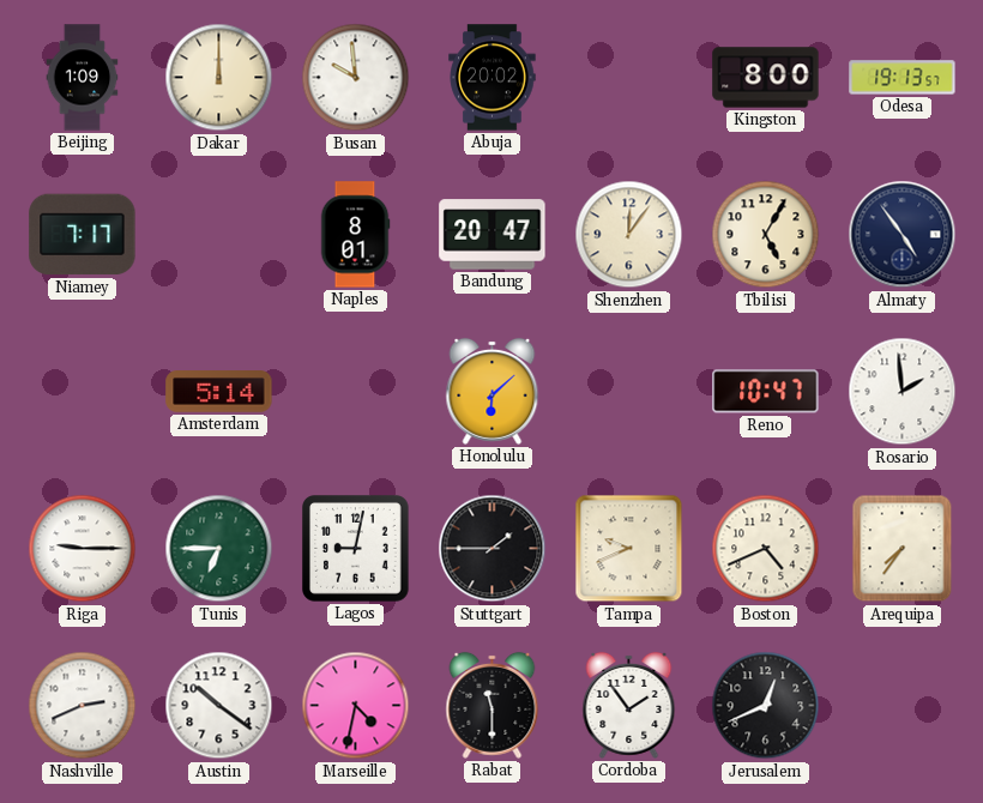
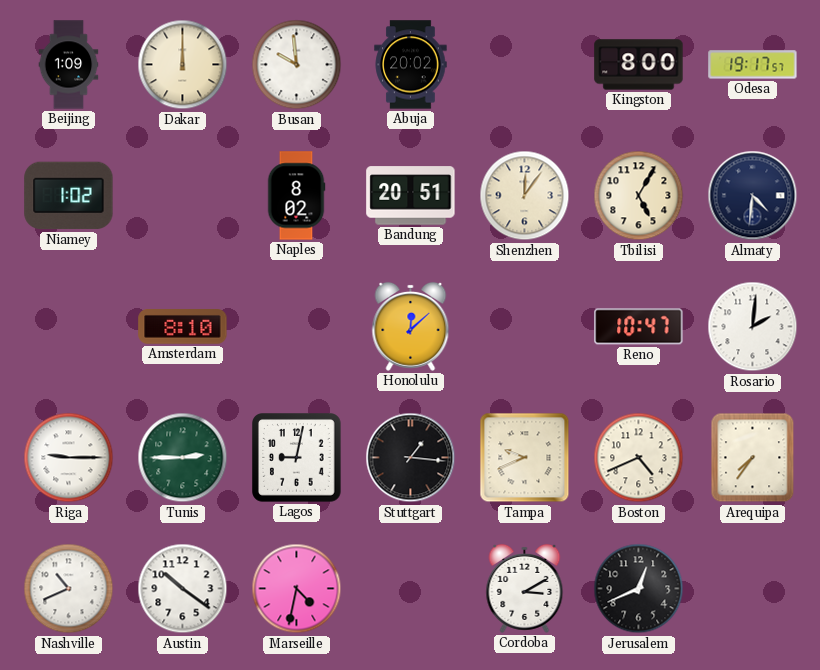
Odesa: 19:13 -> 19:17
Niamey: 7:17 -> 1:02
Naples: 8:01 -> 8:02
Bandung: 20:47 -> 20:51
Almaty: 4:54 -> 4:31
Amsterdam: 5:14 -> 8:10
Honolulu: 6:08 -> 12:08
Rosario: 1:59 -> 2:01
Tunis: 6:45 -> 2:45
Stuttgart: 1:45 -> 1:16
Nashville: 2:41 -> 10:41
Rabat: 11:30 -> none
Cordoba: 1:54 -> 3:10
